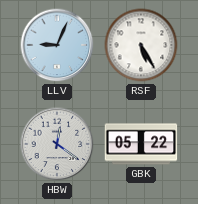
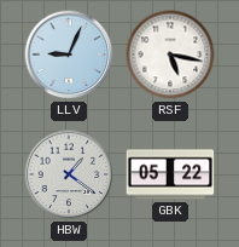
RSF: 5:25 -> 5:17
HBW: 12:21 -> 1:21
